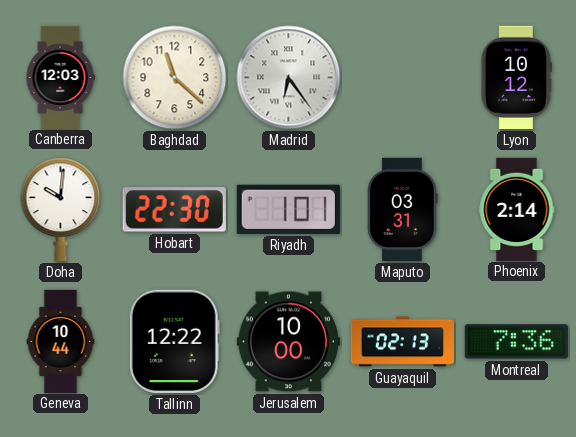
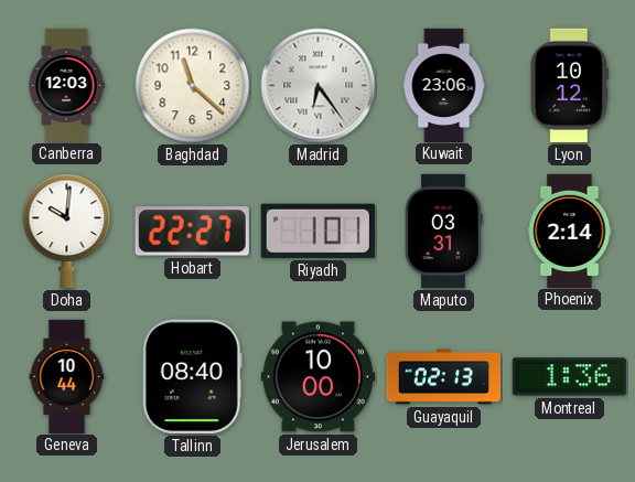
Kuwait: none -> 23:06
Hobart: 22:30 -> 22:27
Tallinn: 12:22 -> 08:40
Montreal: 7:36 -> 1:36
